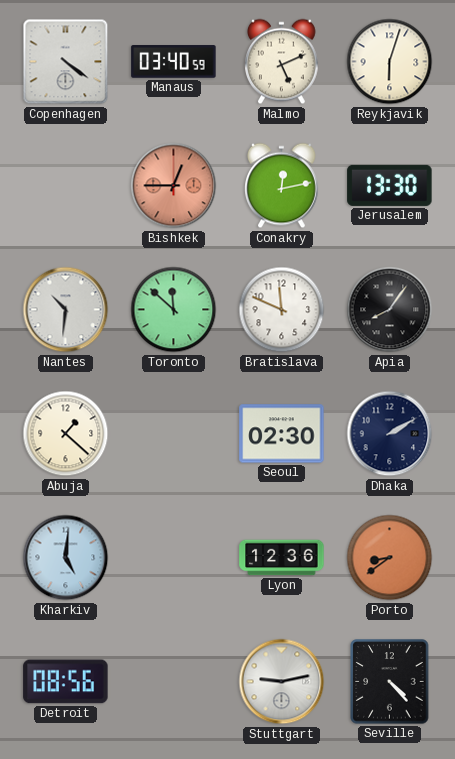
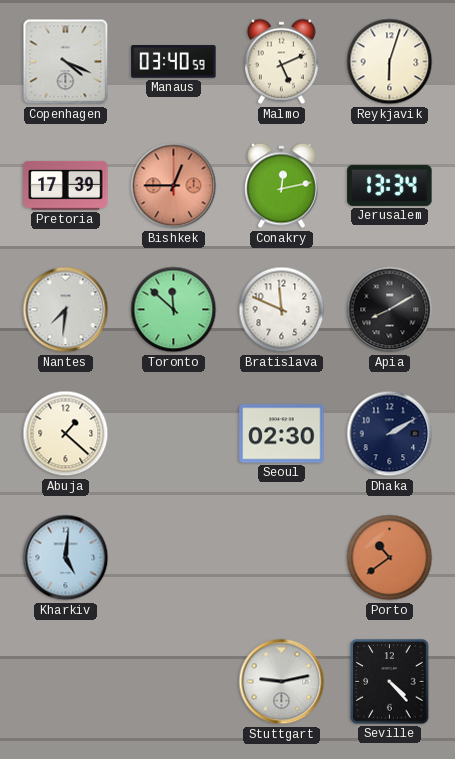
Copenhagen: 4:21 -> 4:19
Pretoria: none -> 17:39
Jerusalem: 13:30 -> 13:34
Nantes: 10:31 -> 7:31
Apia: 8:06 -> 8:10
Lyon: 12:36 -> none
Porto: 8:39 -> 10:39
Detroit: 08:56 -> none
